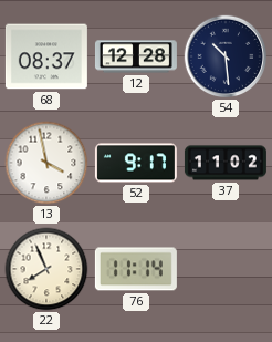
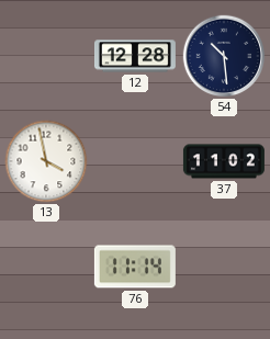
68: 08:37 -> none
52: 9:17 -> none
22: 7:56 -> none
